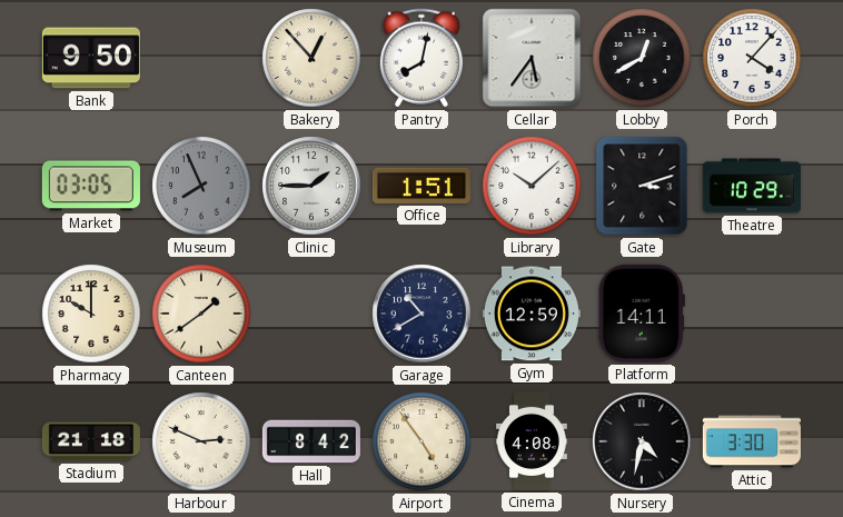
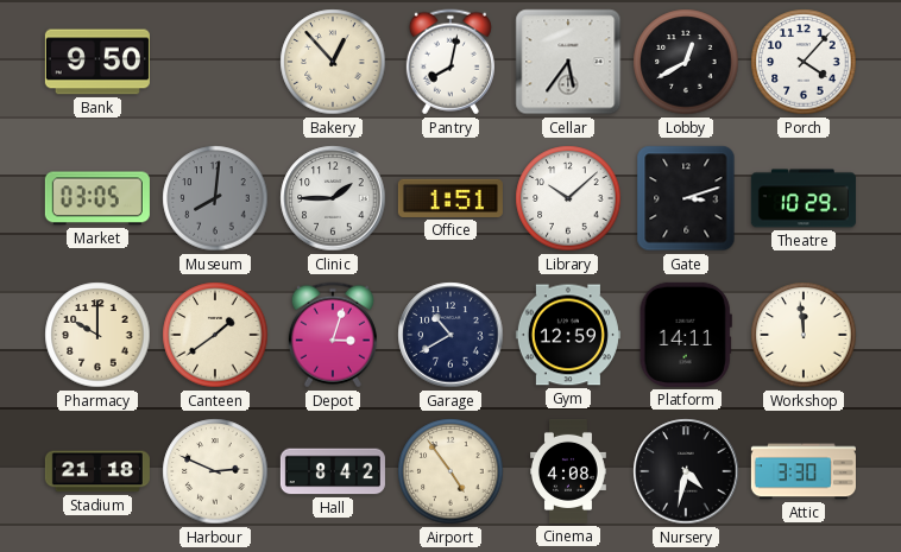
Museum: 7:56 -> 8:01
Depot: none -> 3:03
Workshop: none -> 11:59
